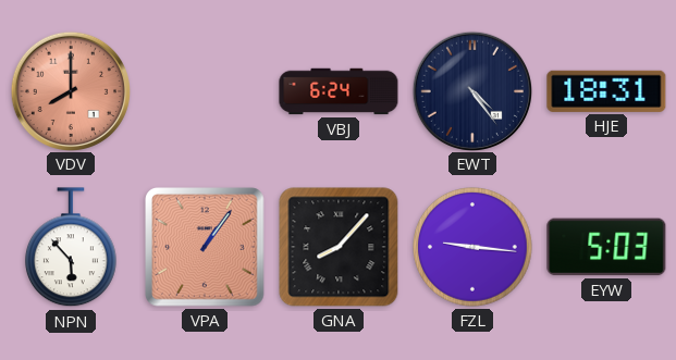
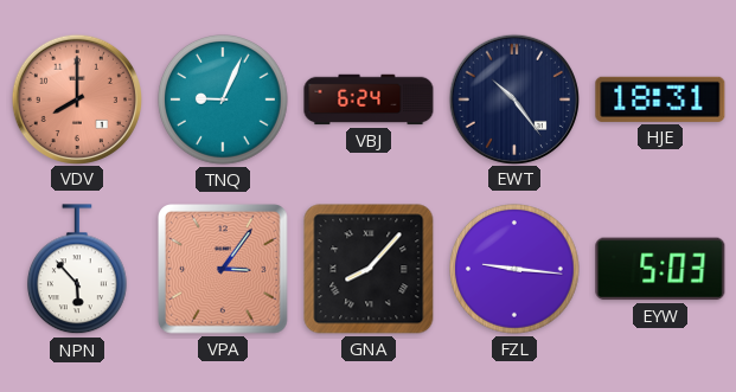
TNQ: none -> 9:04
EWT: 4:24 -> 10:24
VPA: 1:06 -> 3:06
